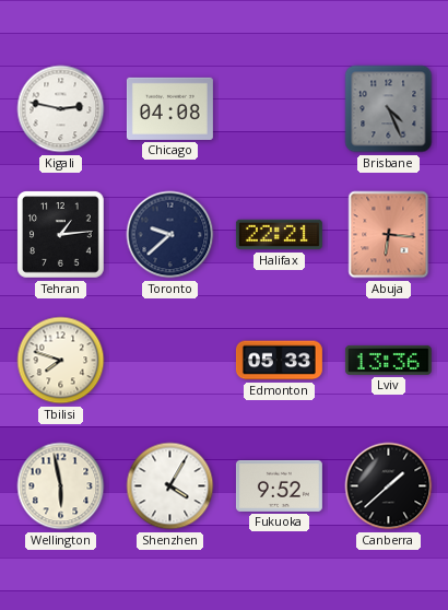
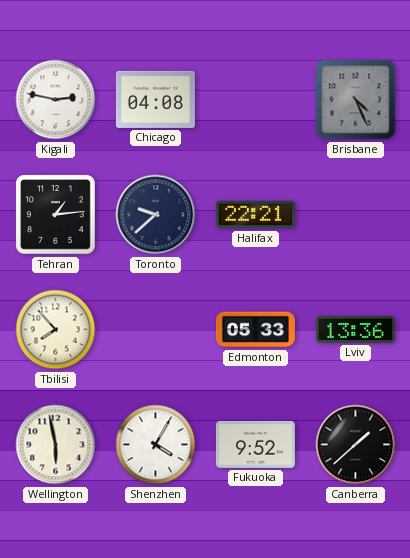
Abuja: 6:16 -> none
Tbilisi: 7:48 -> 7:53
